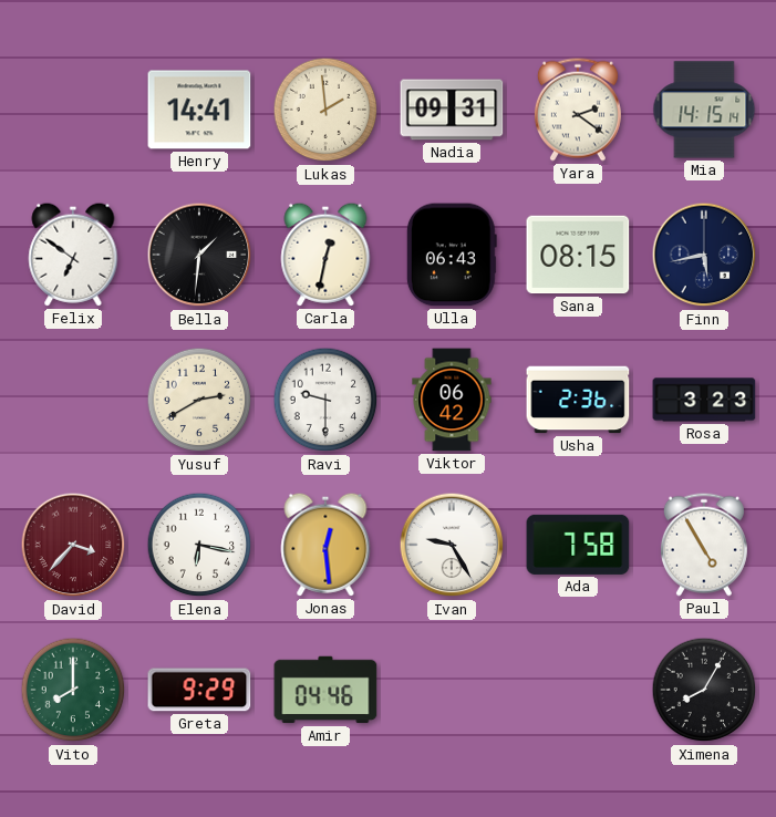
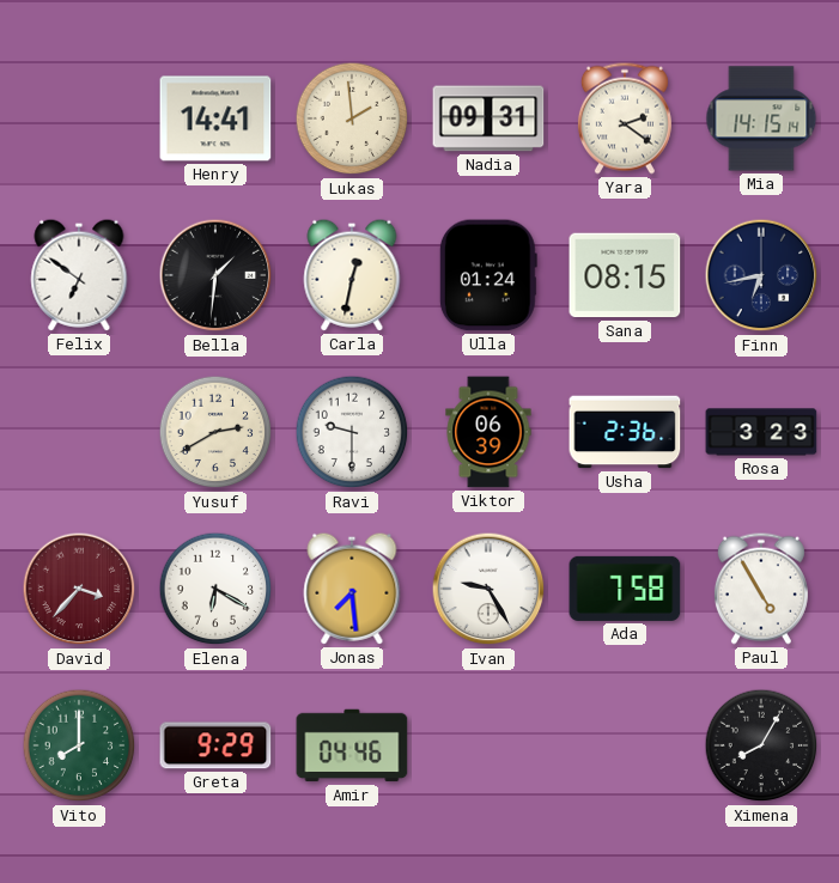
Ulla: 06:43 -> 01:24
Finn: 5:43 -> 6:43
Viktor: 06:42 -> 06:39
Elena: 6:17 -> 6:20
Jonas: 12:29 -> 7:29
